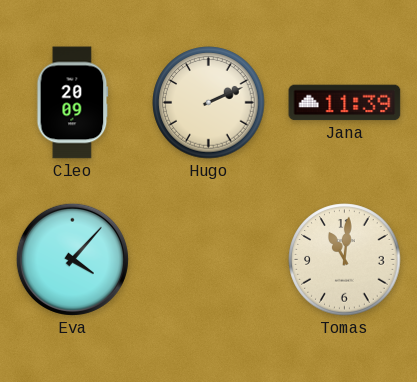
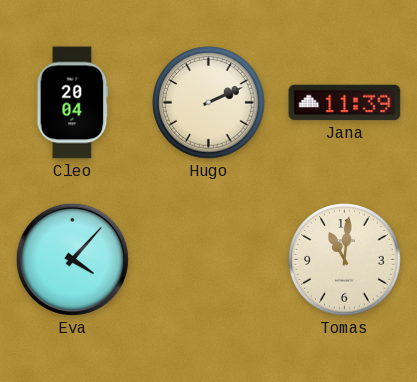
Cleo: 20:09 -> 20:04
